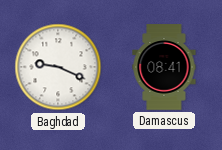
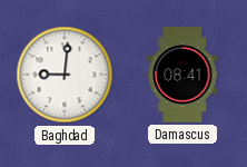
Baghdad: 9:19 -> 9:01
